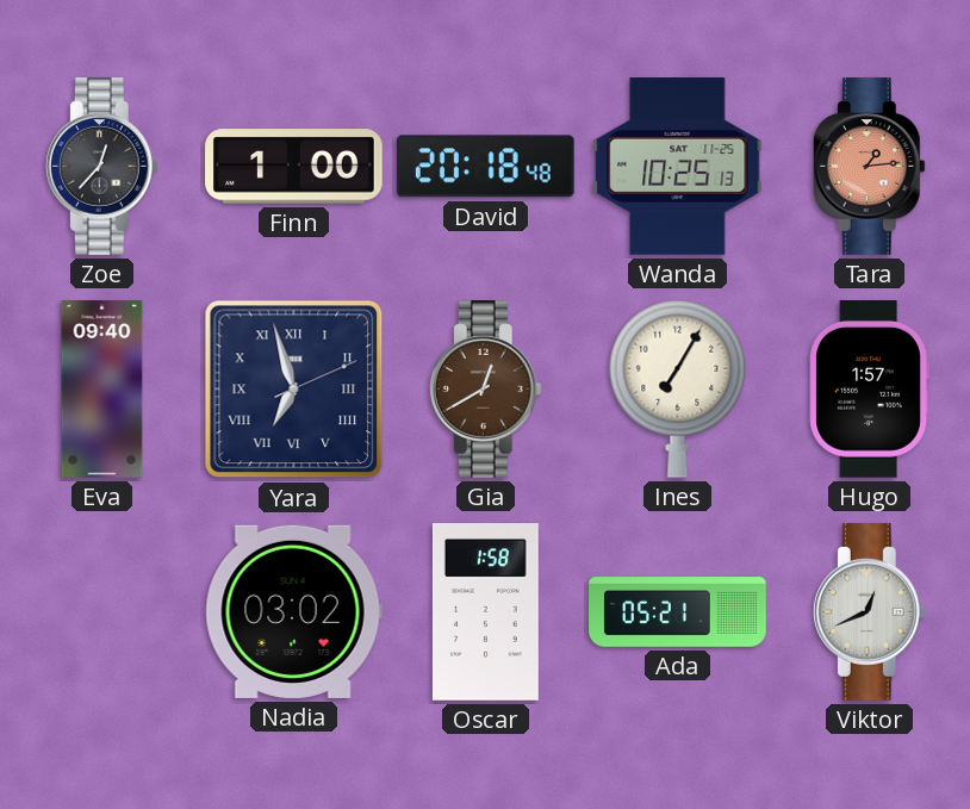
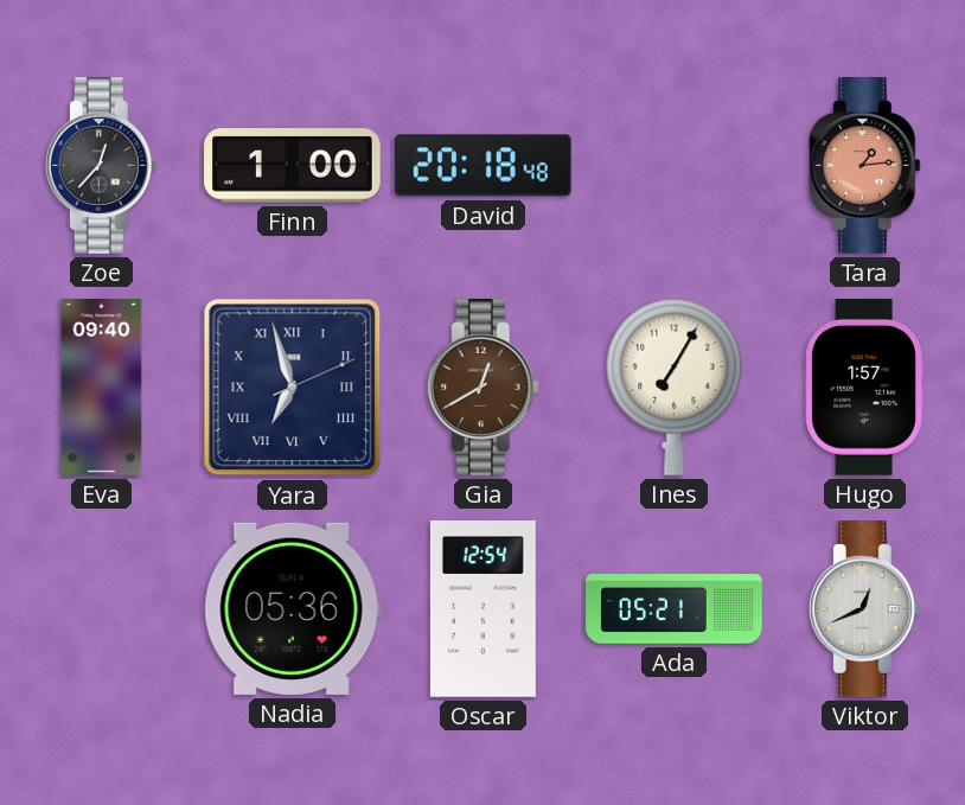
Wanda: 10:25 -> none
Nadia: 03:02 -> 05:36
Oscar: 1:58 -> 12:54
